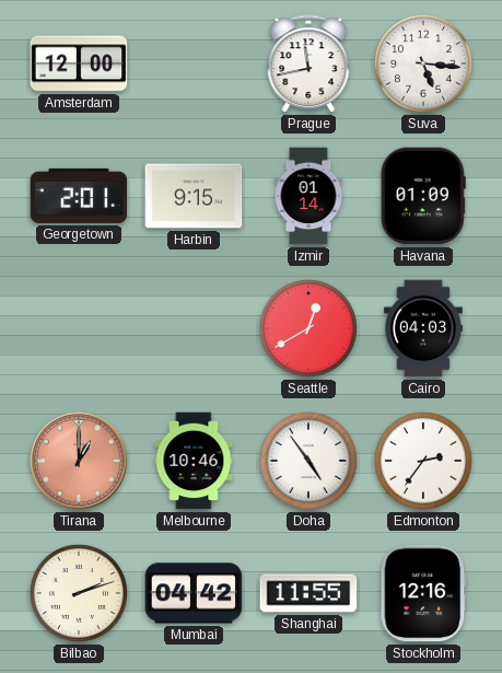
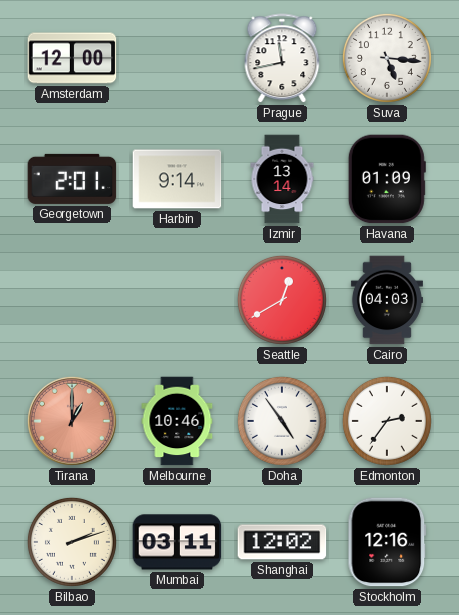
Harbin: 9:15 -> 9:14
Izmir: 01:14 -> 13:14
Mumbai: 04:42 -> 03:11
Shanghai: 11:55 -> 12:02
